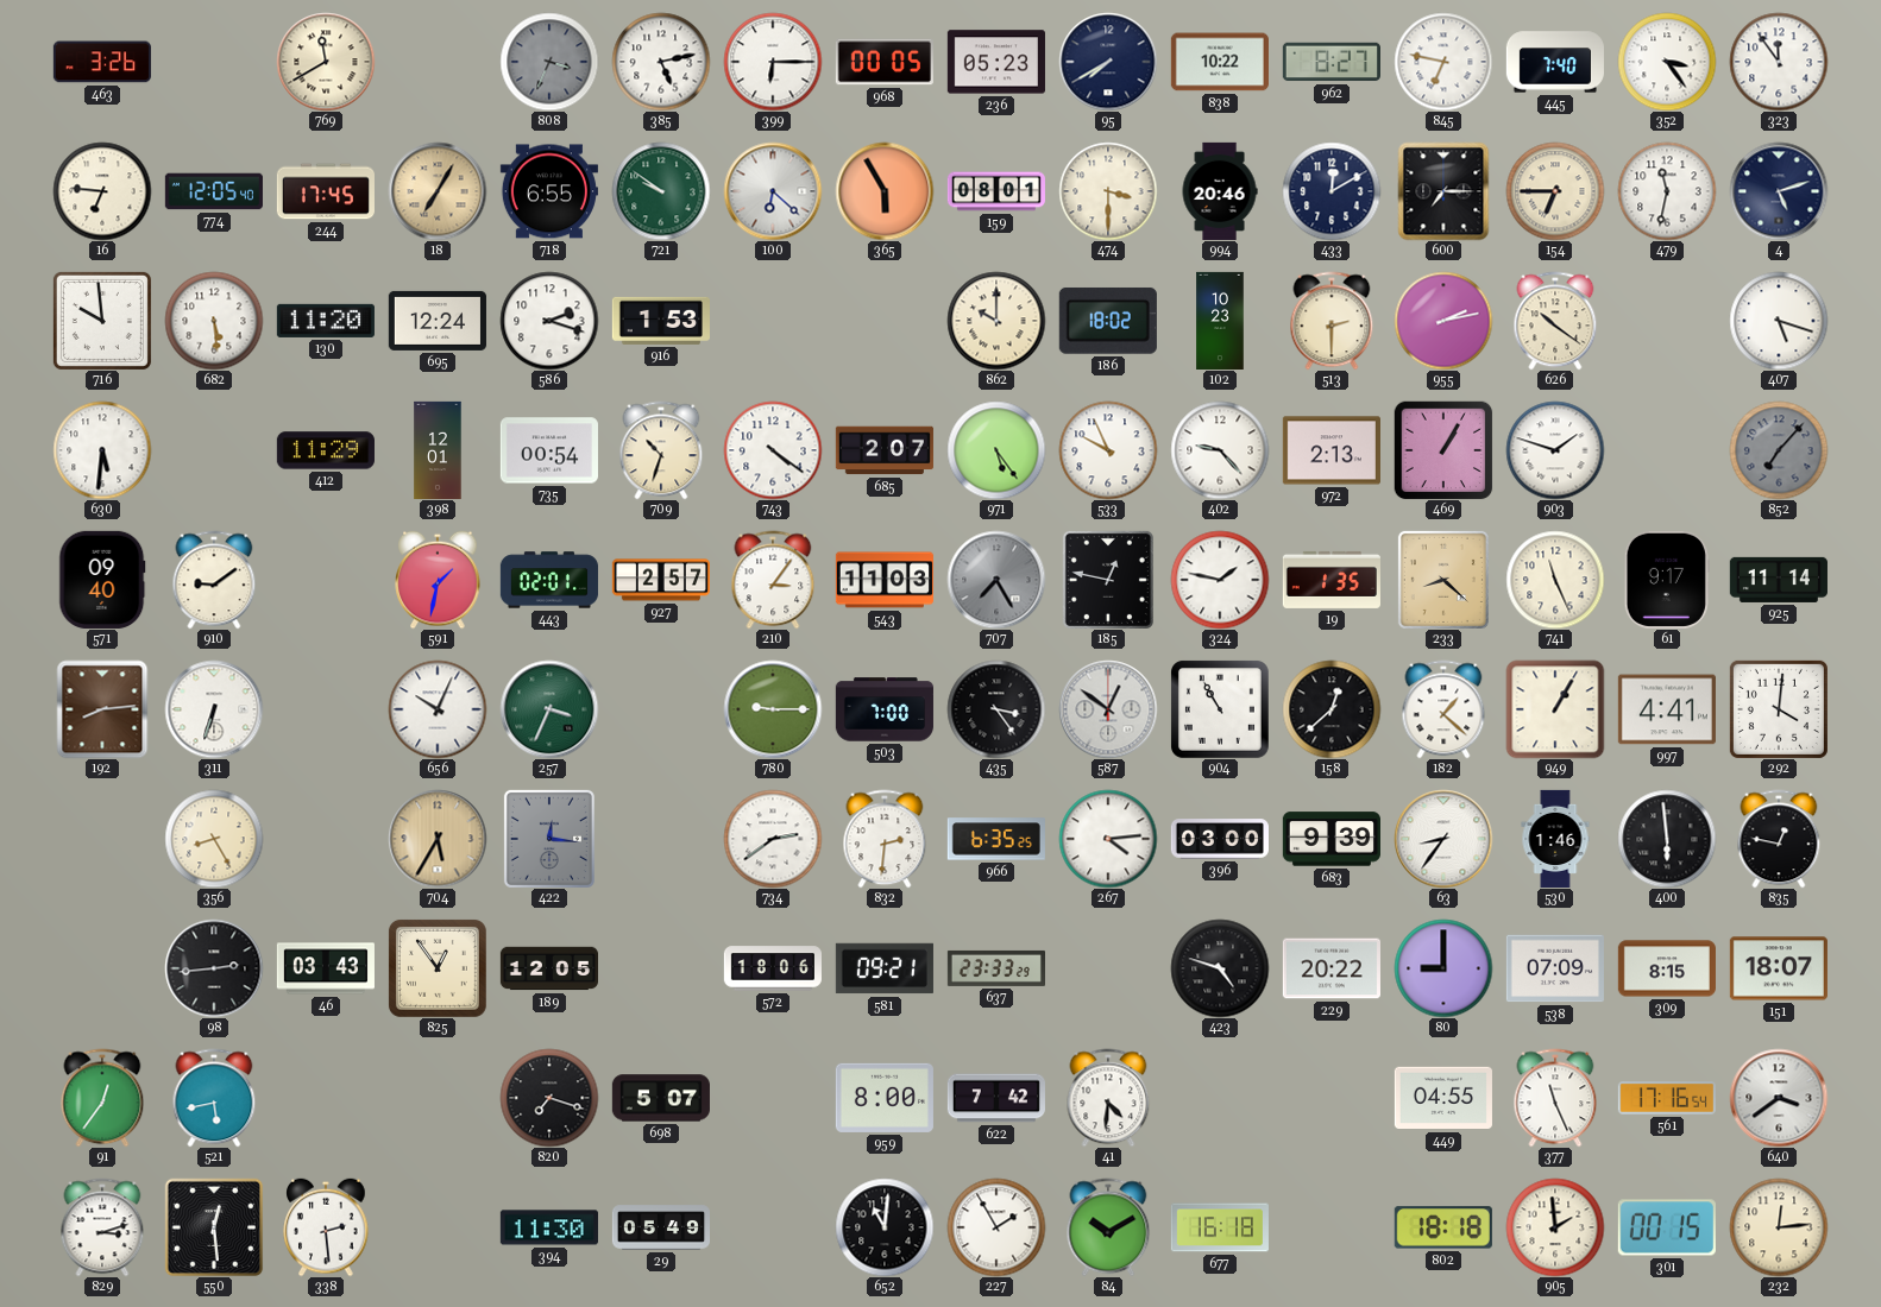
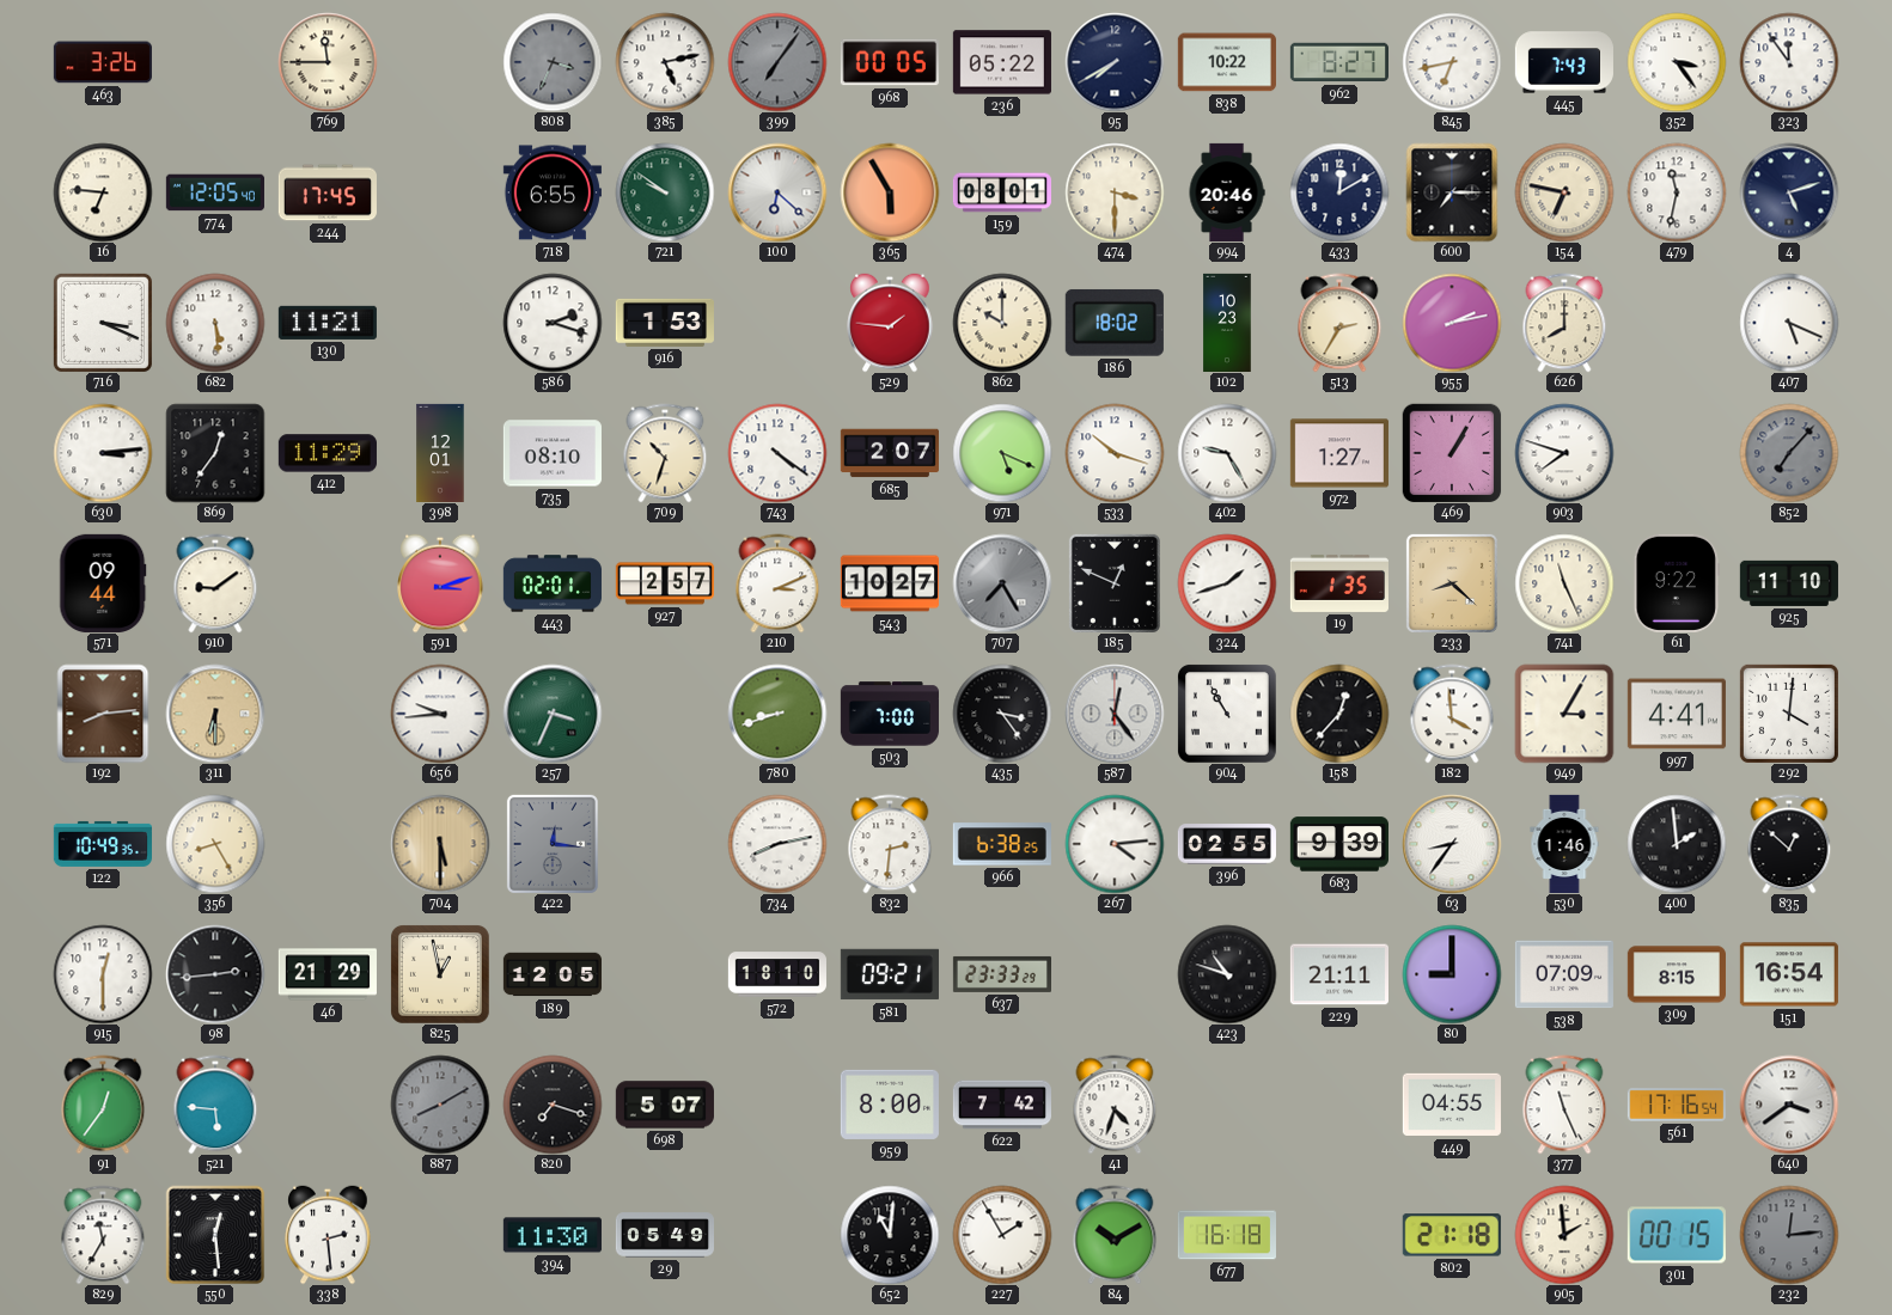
769: 11:40 -> 11:45
399: 6:15 -> 7:06
399 dial: white -> grey
236: 05:23 -> 05:22
845: 6:47 -> 6:43
445: 7:40 -> 7:43
18: 7:05 -> none
154: 6:45 -> 6:47
716: 9:59 -> 3:19
130: 11:20 -> 11:21
695: 12:24 -> none
529: none -> 1:46
513: 2:30 -> 2:35
626: 10:21 -> 8:00
407: 5:18 -> 5:19
630: 5:31 -> 3:14
869: none -> 12:36
735: 00:54 -> 08:10
971: 5:24 -> 5:19
533: 9:56 -> 10:18
402: 9:23 -> 9:25
972: 2:13 -> 1:27
903: 1:48 -> 7:48
571: 09:40 -> 09:44
591: 1:32 -> 3:12
210: 3:06 -> 3:11
543: 11:03 -> 10:27
185: 12:47 -> 12:49
324: 1:47 -> 1:42
61: 9:17 -> 9:22
925: 11:14 -> 11:10
311: 6:33 -> 6:30
311 dial: white -> champagne
656: 10:04 -> 9:44
780: 9:15 -> 8:42
587: 12:51 -> 12:24
158: 12:38 -> 12:37
182: 1:22 -> 3:59
949: 1:05 -> 3:05
122: none -> 10:49
704: 5:35 -> 5:30
734: 2:39 -> 8:13
966: 6:35 -> 6:38
396: 03:00 -> 02:55
400: 5:59 -> 1:59
835: 12:47 -> 12:52
915: none -> 12:30
46: 03:43 -> 21:29
825: 12:54 -> 12:58
572: 18:06 -> 18:10
423: 4:48 -> 10:48
229: 20:22 -> 21:11
151: 18:07 -> 16:54
521: 5:43 -> 5:46
887: none -> 8:10
41: 4:31 -> 4:33
829: 3:12 -> 11:35
802: 18:18 -> 21:18
232 dial: cream -> grey
